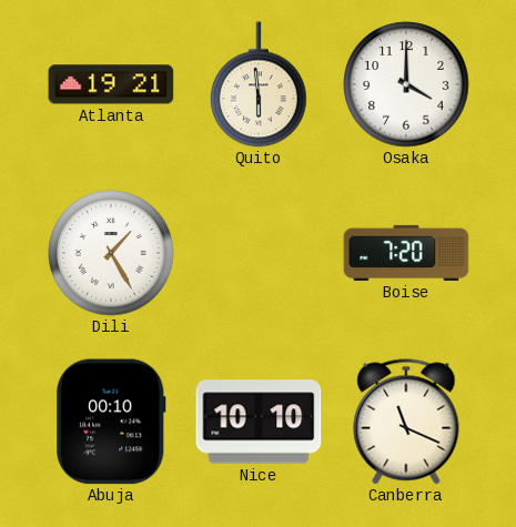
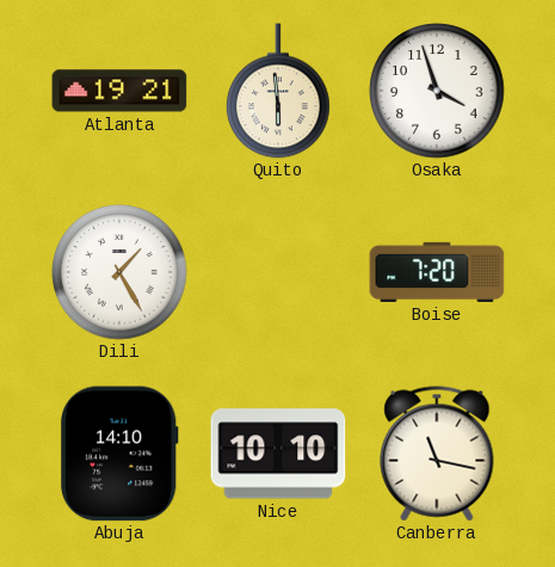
Osaka: 4:00 -> 3:57
Abuja: 00:10 -> 14:10
Canberra: 11:19 -> 11:17
